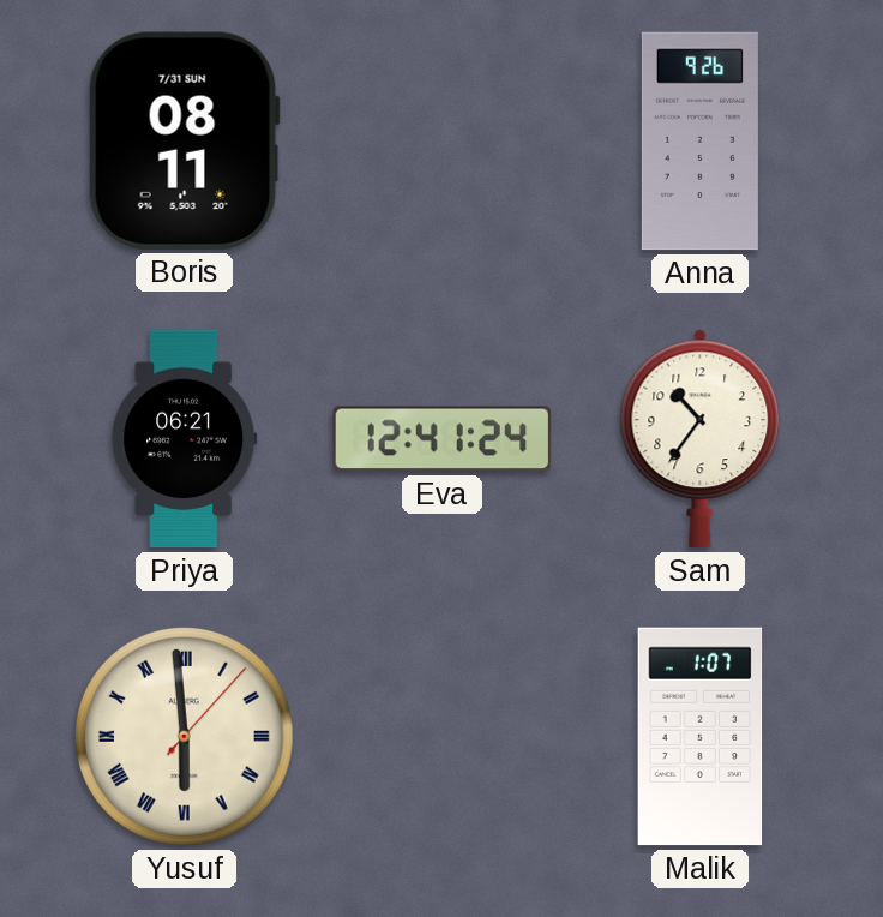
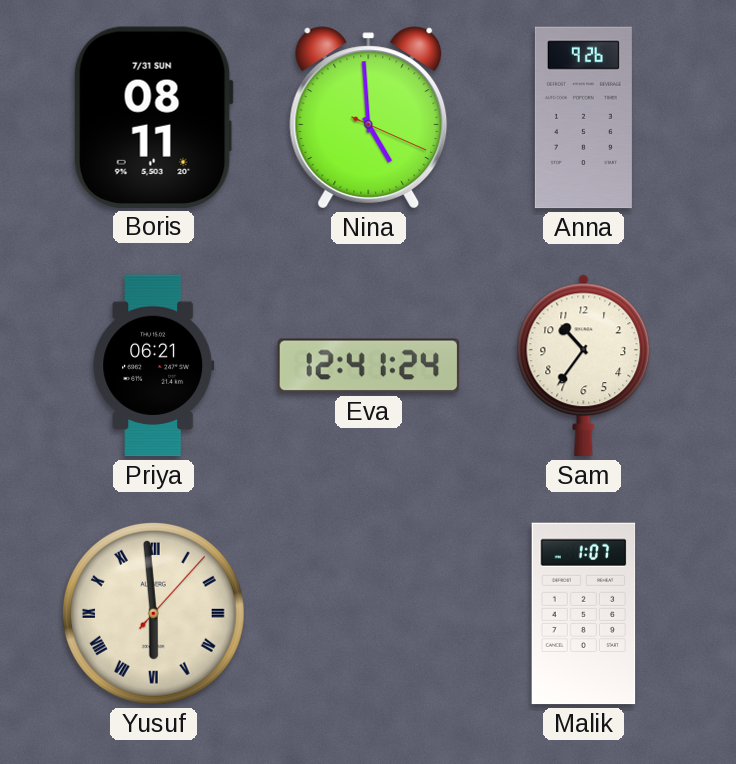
Nina: none -> 4:59
